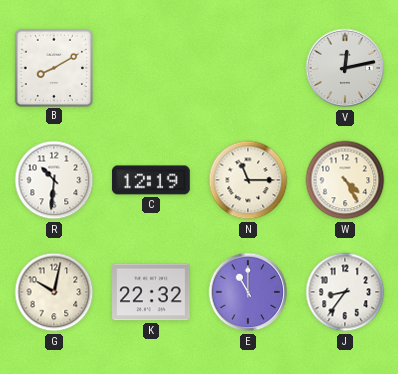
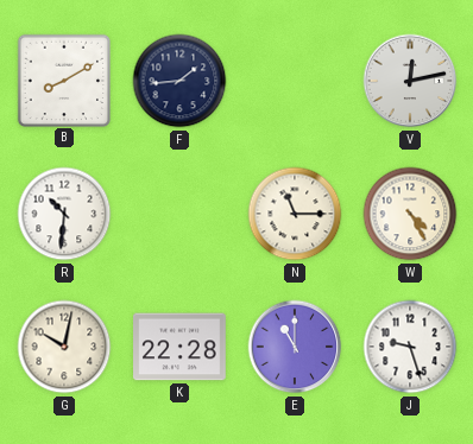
F: none -> 1:44
C: 12:19 -> none
K: 22:32 -> 22:28
J: 8:36 -> 9:27
